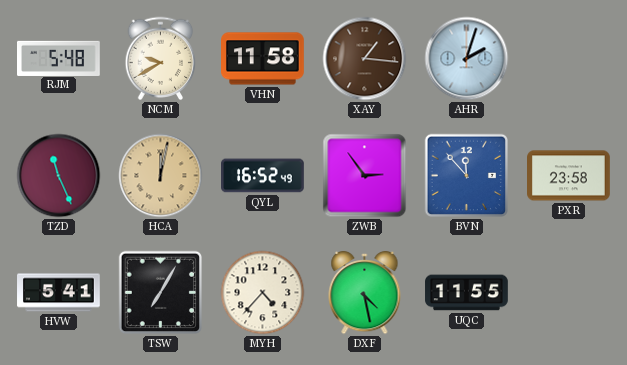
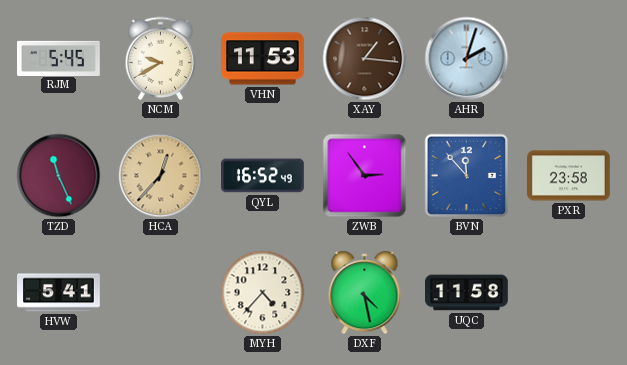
RJM: 5:48 -> 5:45
VHN: 11:58 -> 11:53
HCA: 12:02 -> 12:37
TSW: 7:05 -> none
UQC: 11:55 -> 11:58
